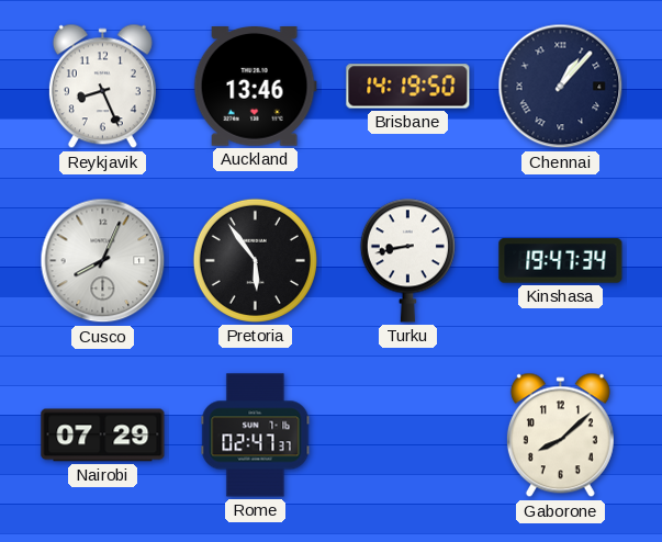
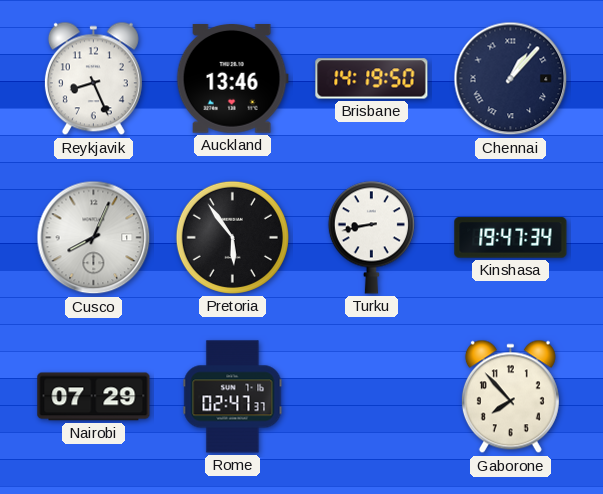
Gaborone: 8:08 -> 7:53
